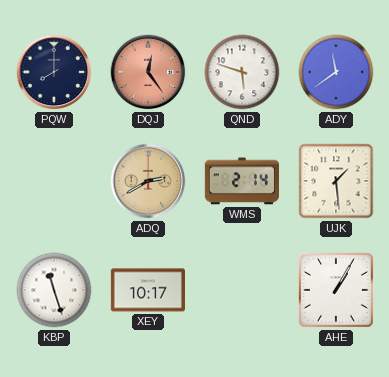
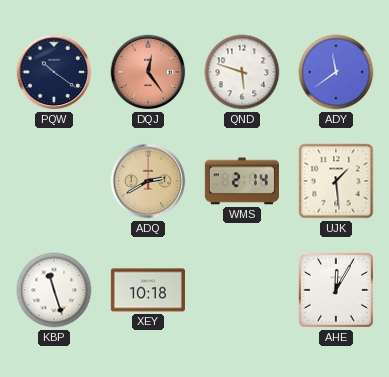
PQW: 8:00 -> 10:21
XEY: 10:17 -> 10:18
AHE: 1:05 -> 12:05
